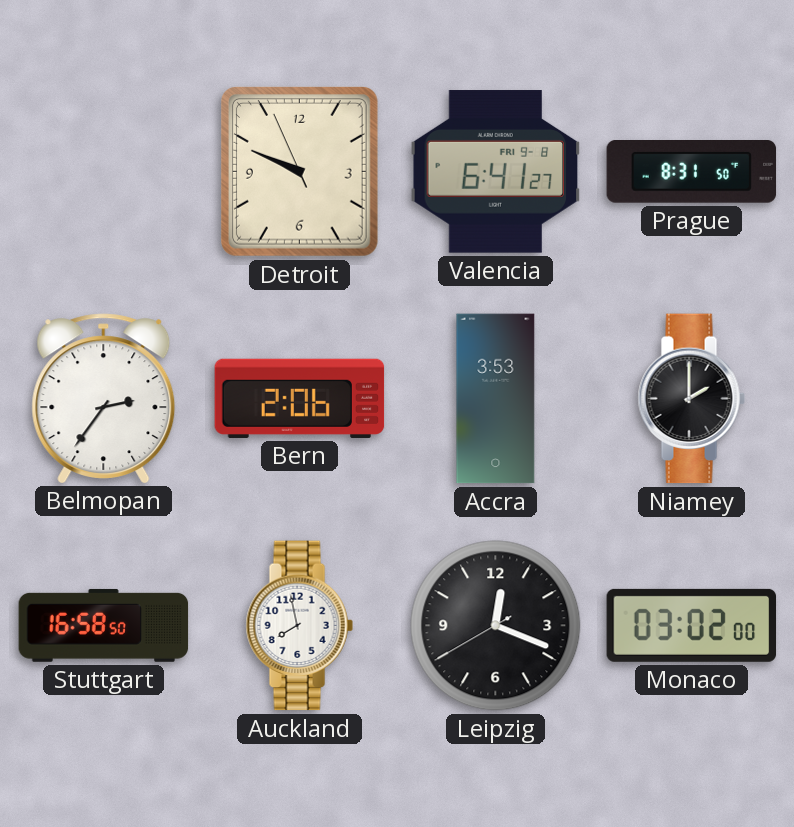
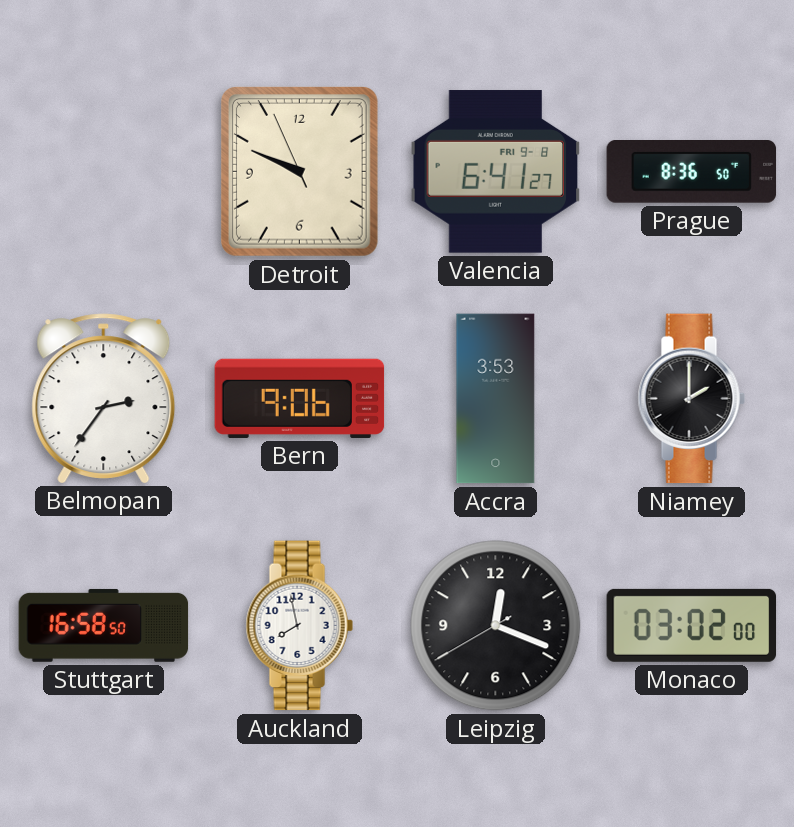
Prague: 8:31 -> 8:36
Bern: 2:06 -> 9:06
